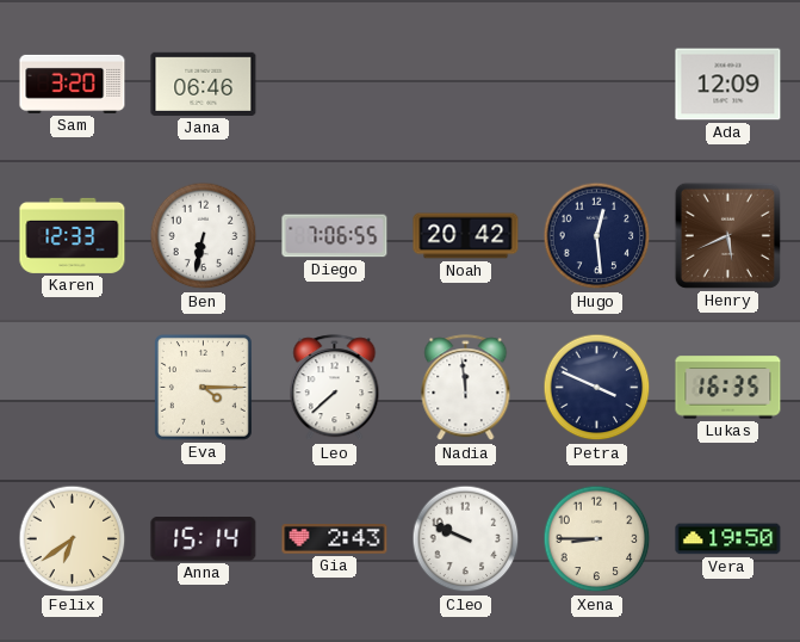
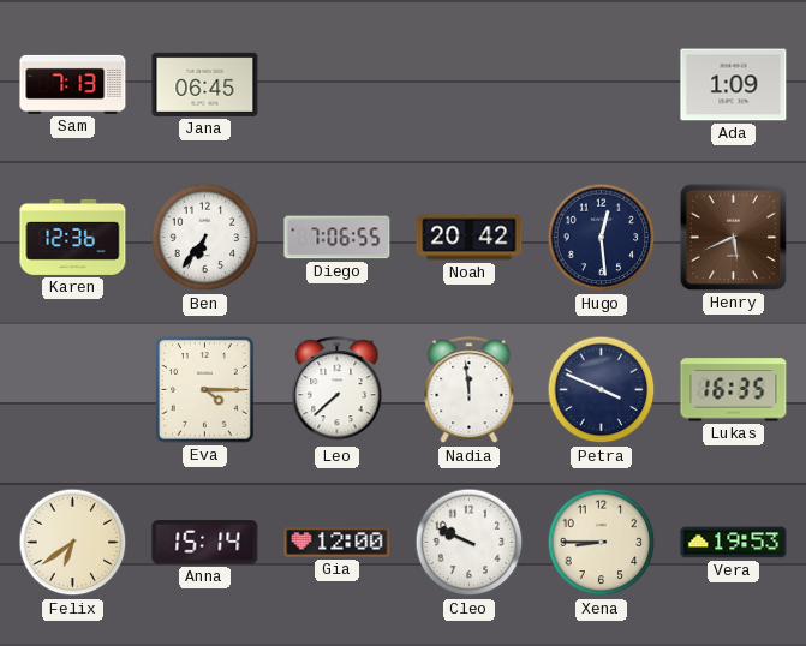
Sam: 3:20 -> 7:13
Jana: 06:46 -> 06:45
Ada: 12:09 -> 1:09
Karen: 12:33 -> 12:36
Ben: 6:32 -> 6:36
Gia: 2:43 -> 12:00
Vera: 19:50 -> 19:53
